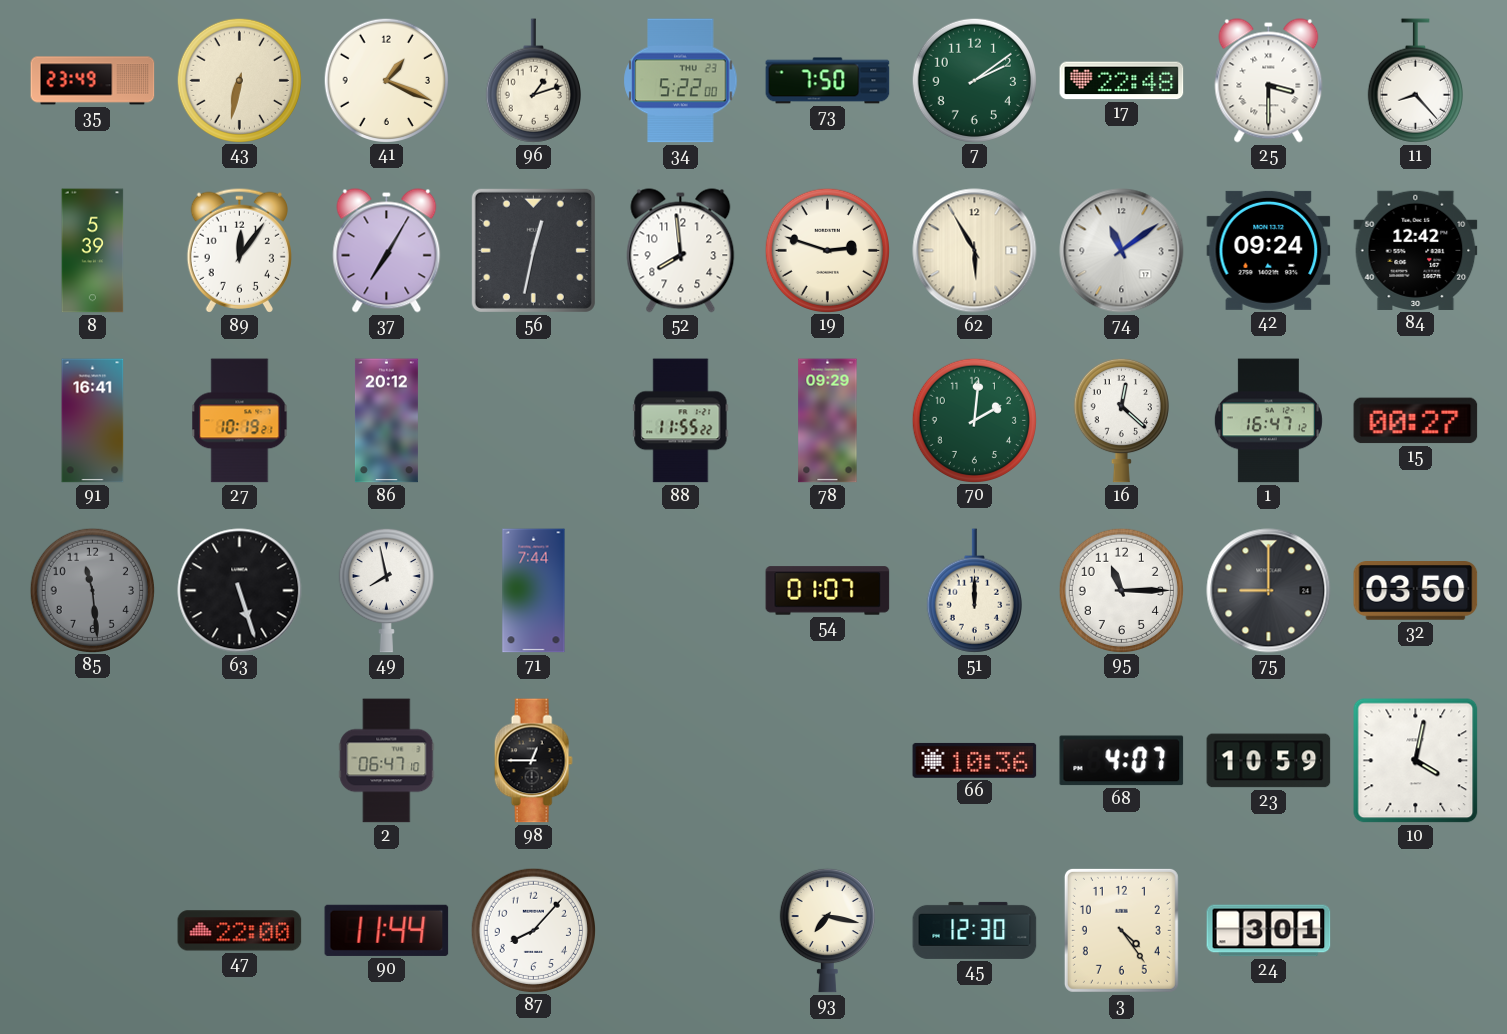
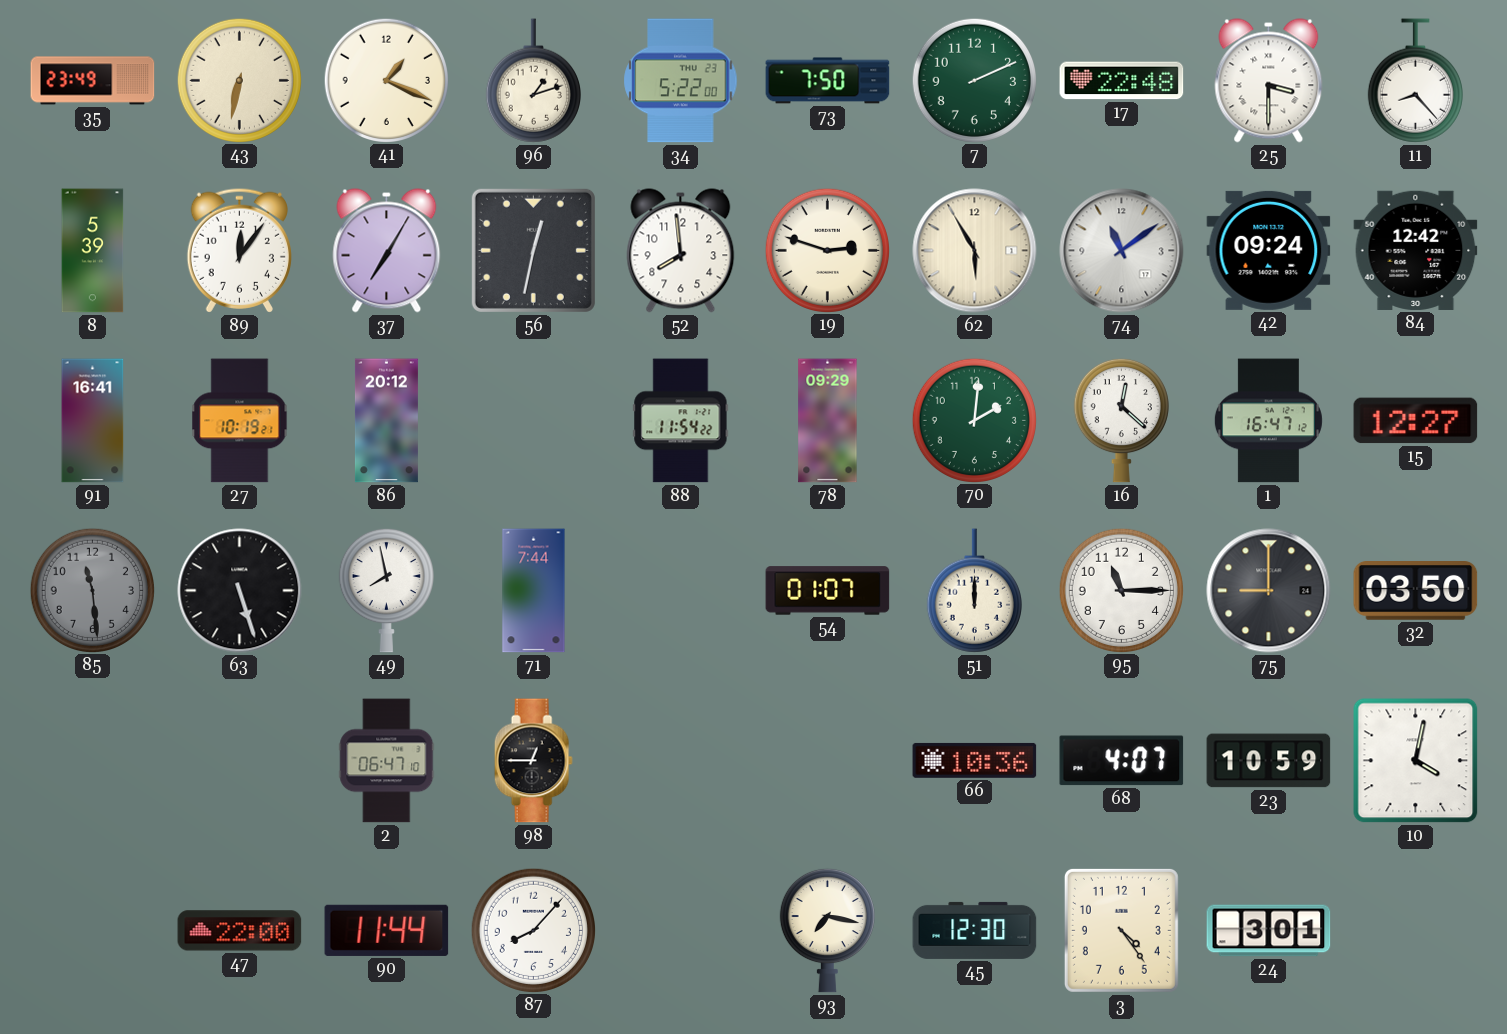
7: 2:09 -> 2:11
88: 11:55 -> 11:54
15: 00:27 -> 12:27
